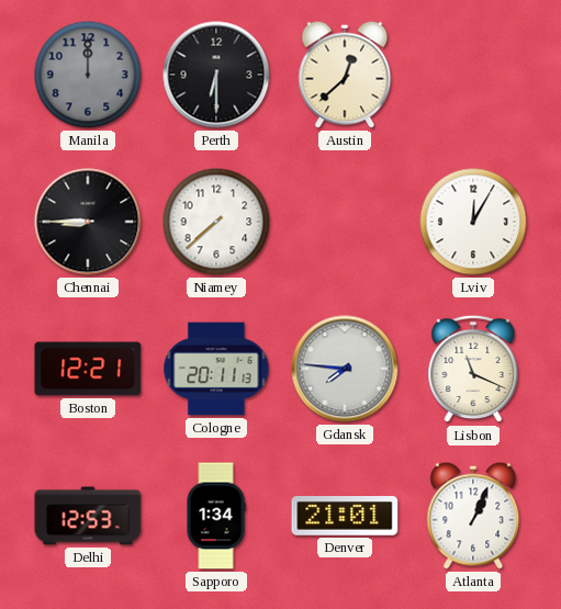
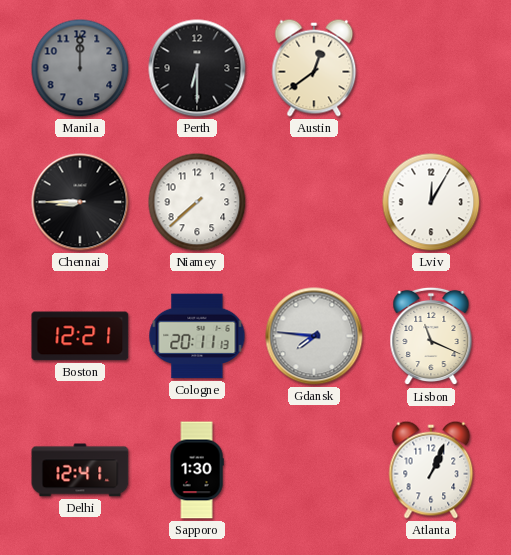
Austin: 12:38 -> 12:39
Delhi: 12:53 -> 12:41
Sapporo: 1:34 -> 1:30
Denver: 21:01 -> none
